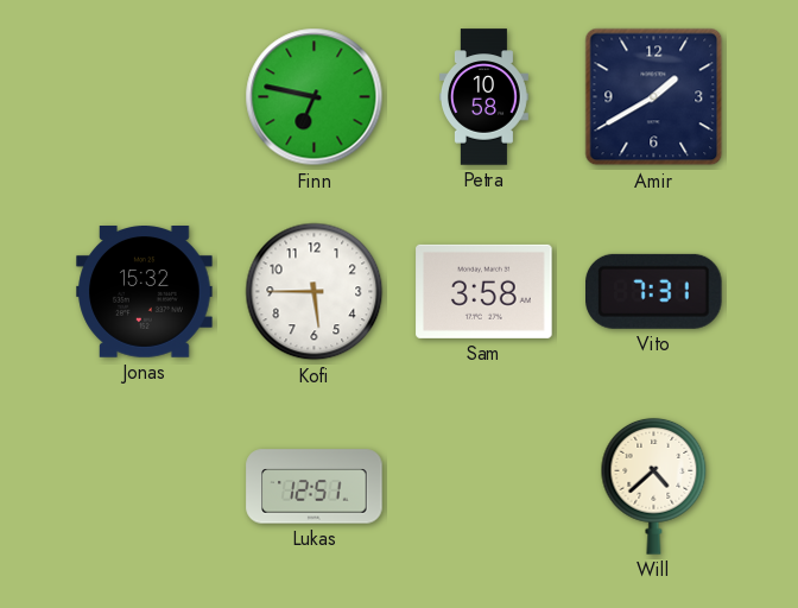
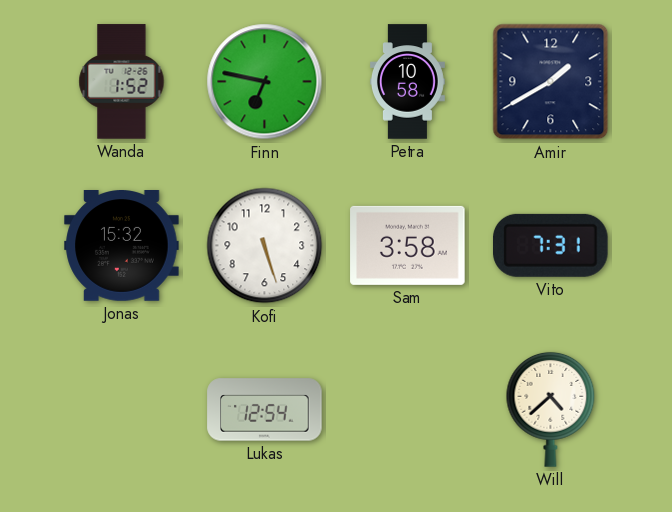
Wanda: none -> 1:52
Kofi: 5:45 -> 5:27
Lukas: 12:51 -> 12:54
